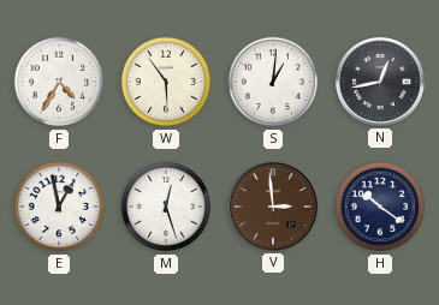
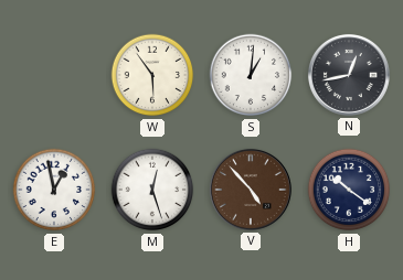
F: 4:35 -> none
V: 2:59 -> 4:53
